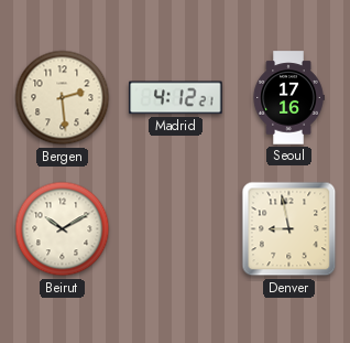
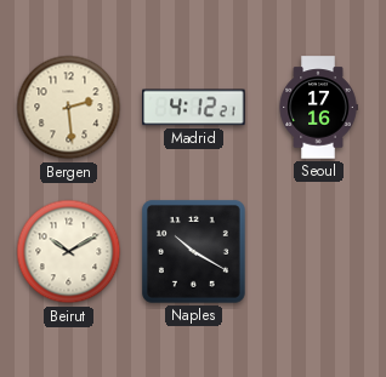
Naples: none -> 10:20
Denver: 8:58 -> none
